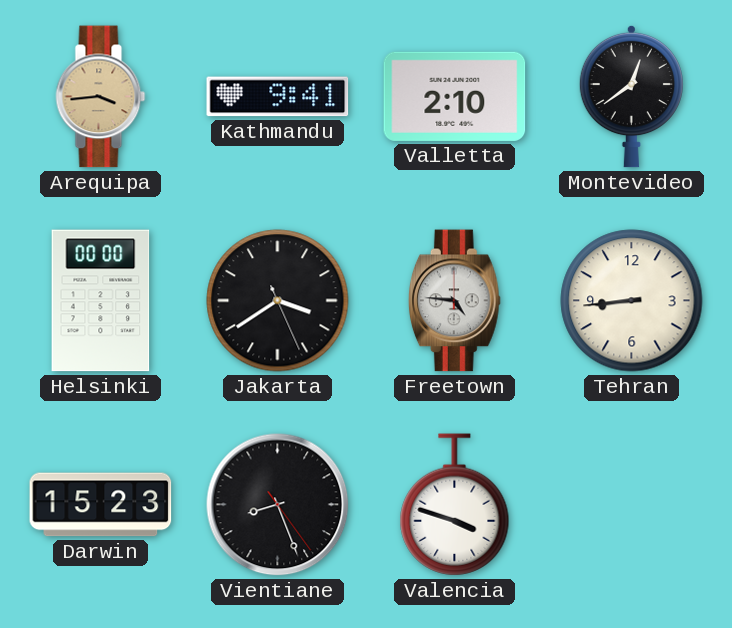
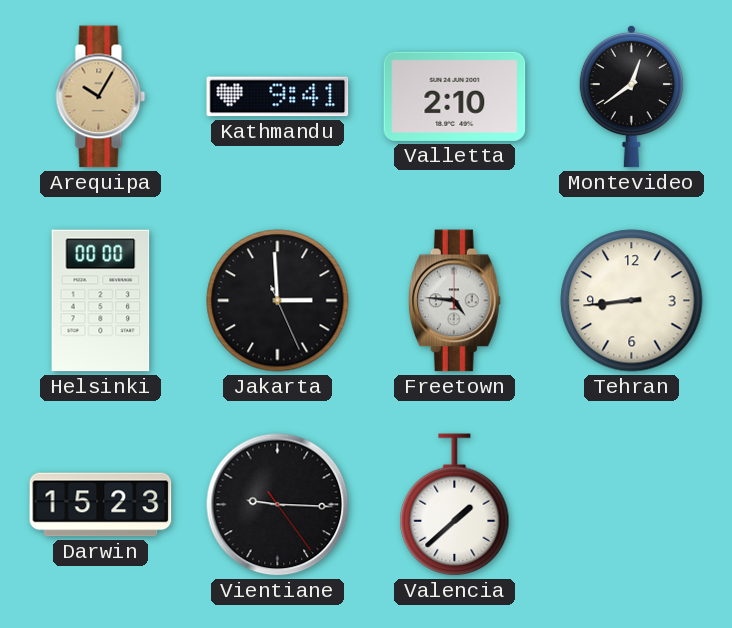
Arequipa: 3:44 -> 10:05
Jakarta: 3:39 -> 2:59
Vientiane: 8:26 -> 9:15
Valencia: 3:48 -> 1:38
